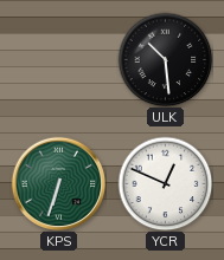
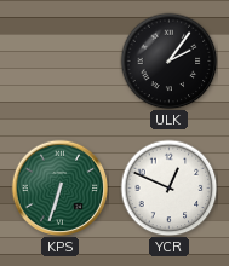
ULK: 10:29 -> 2:06
